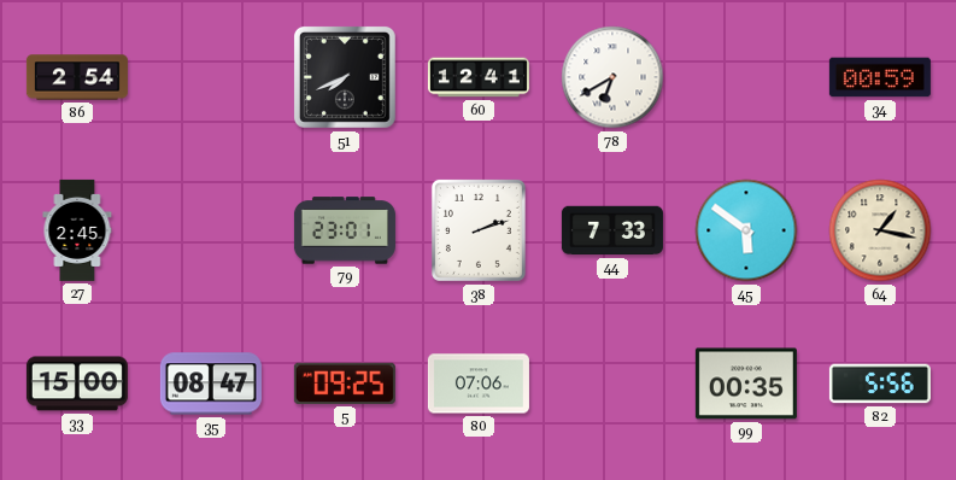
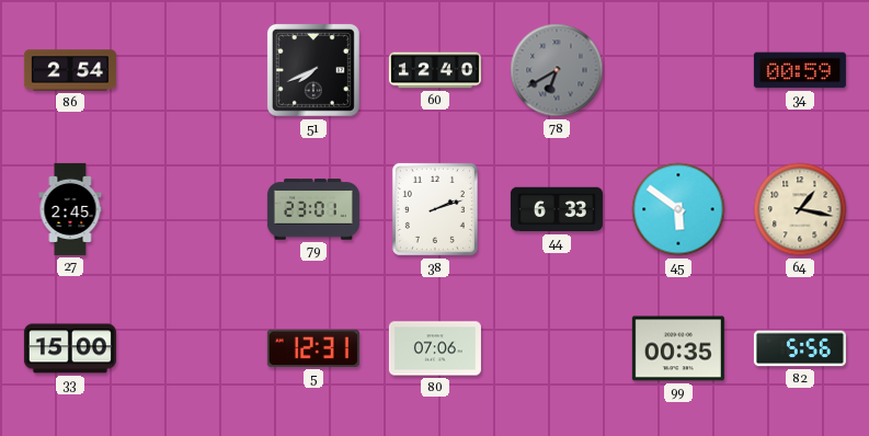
60: 12:41 -> 12:40
78 dial: white -> grey
44: 7:33 -> 6:33
35: 08:47 -> none
5: 09:25 -> 12:31
